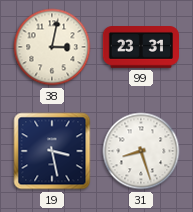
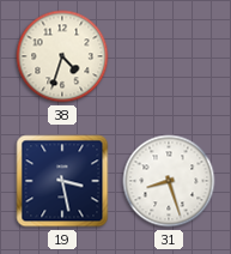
38: 3:02 -> 4:33
99: 23:31 -> none
